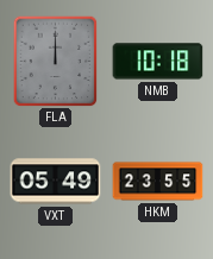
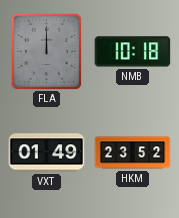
VXT: 05:49 -> 01:49
HKM: 23:55 -> 23:52
